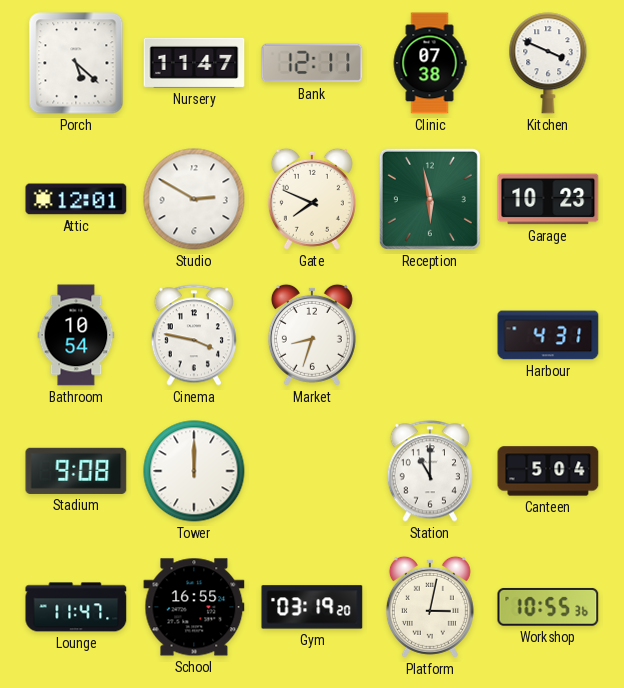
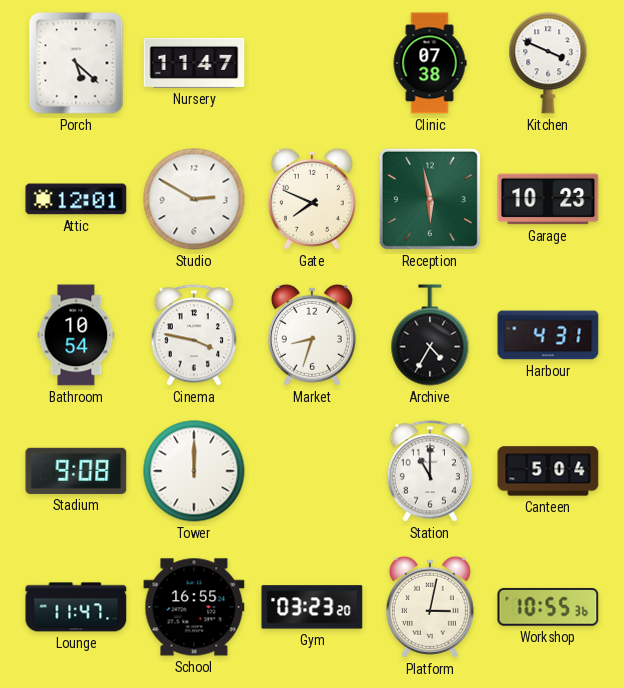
Bank: 12:11 -> none
Archive: none -> 4:35
Gym: 03:19 -> 03:23
